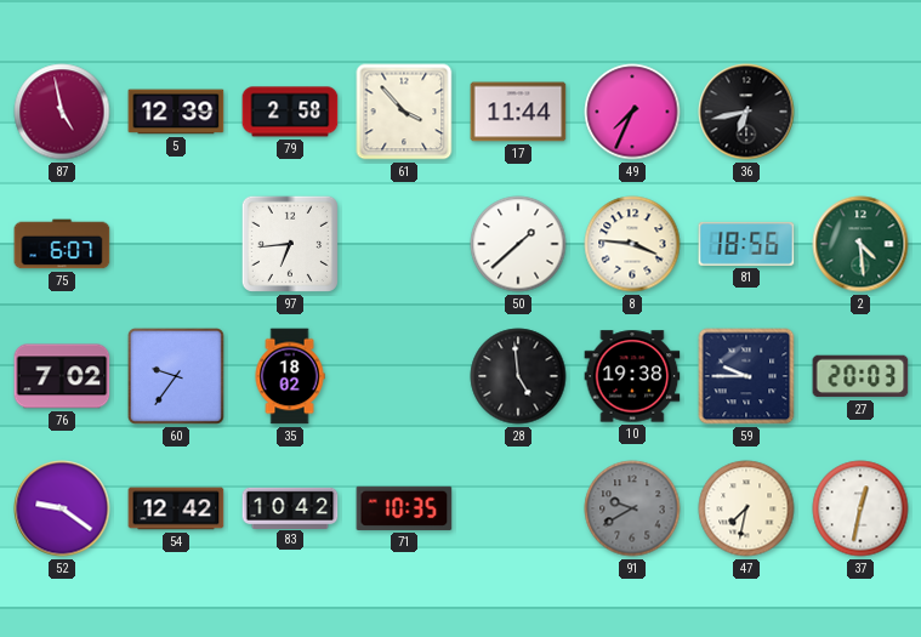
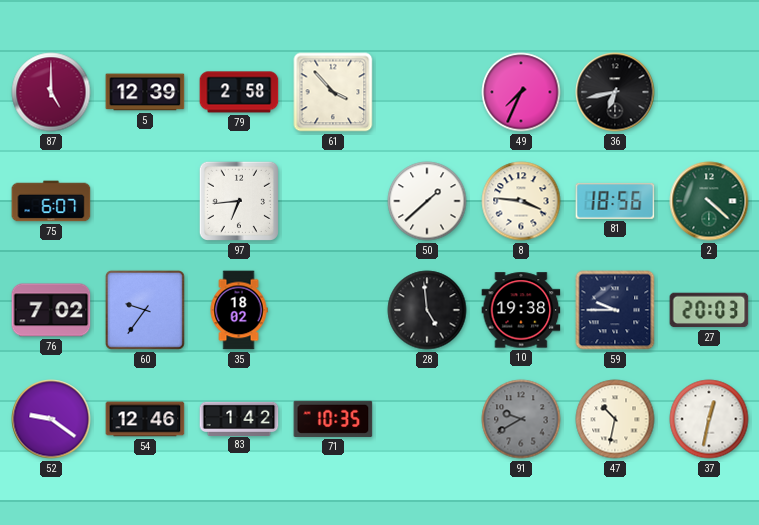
87: 4:58 -> 5:00
17: 11:44 -> none
2: 4:29 -> 4:22
54: 12:42 -> 12:46
83: 10:42 -> 1:42
47: 7:32 -> 10:32
